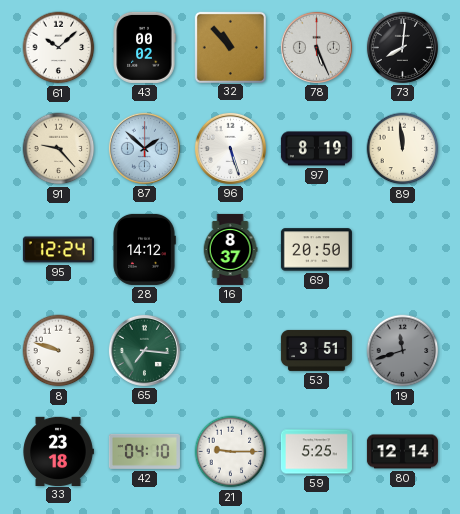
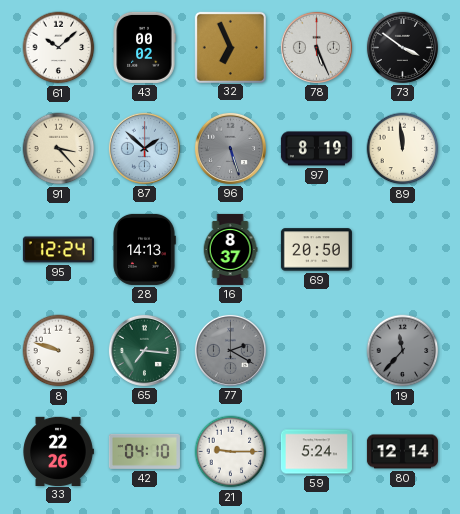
32: 10:53 -> 6:56
73: 8:01 -> 3:51
91: 9:23 -> 3:23
96 dial: white -> grey
28: 14:12 -> 14:13
77: none -> 2:20
53: 3:51 -> none
19: 11:42 -> 11:37
33: 23:18 -> 22:26
59: 5:25 -> 5:24
